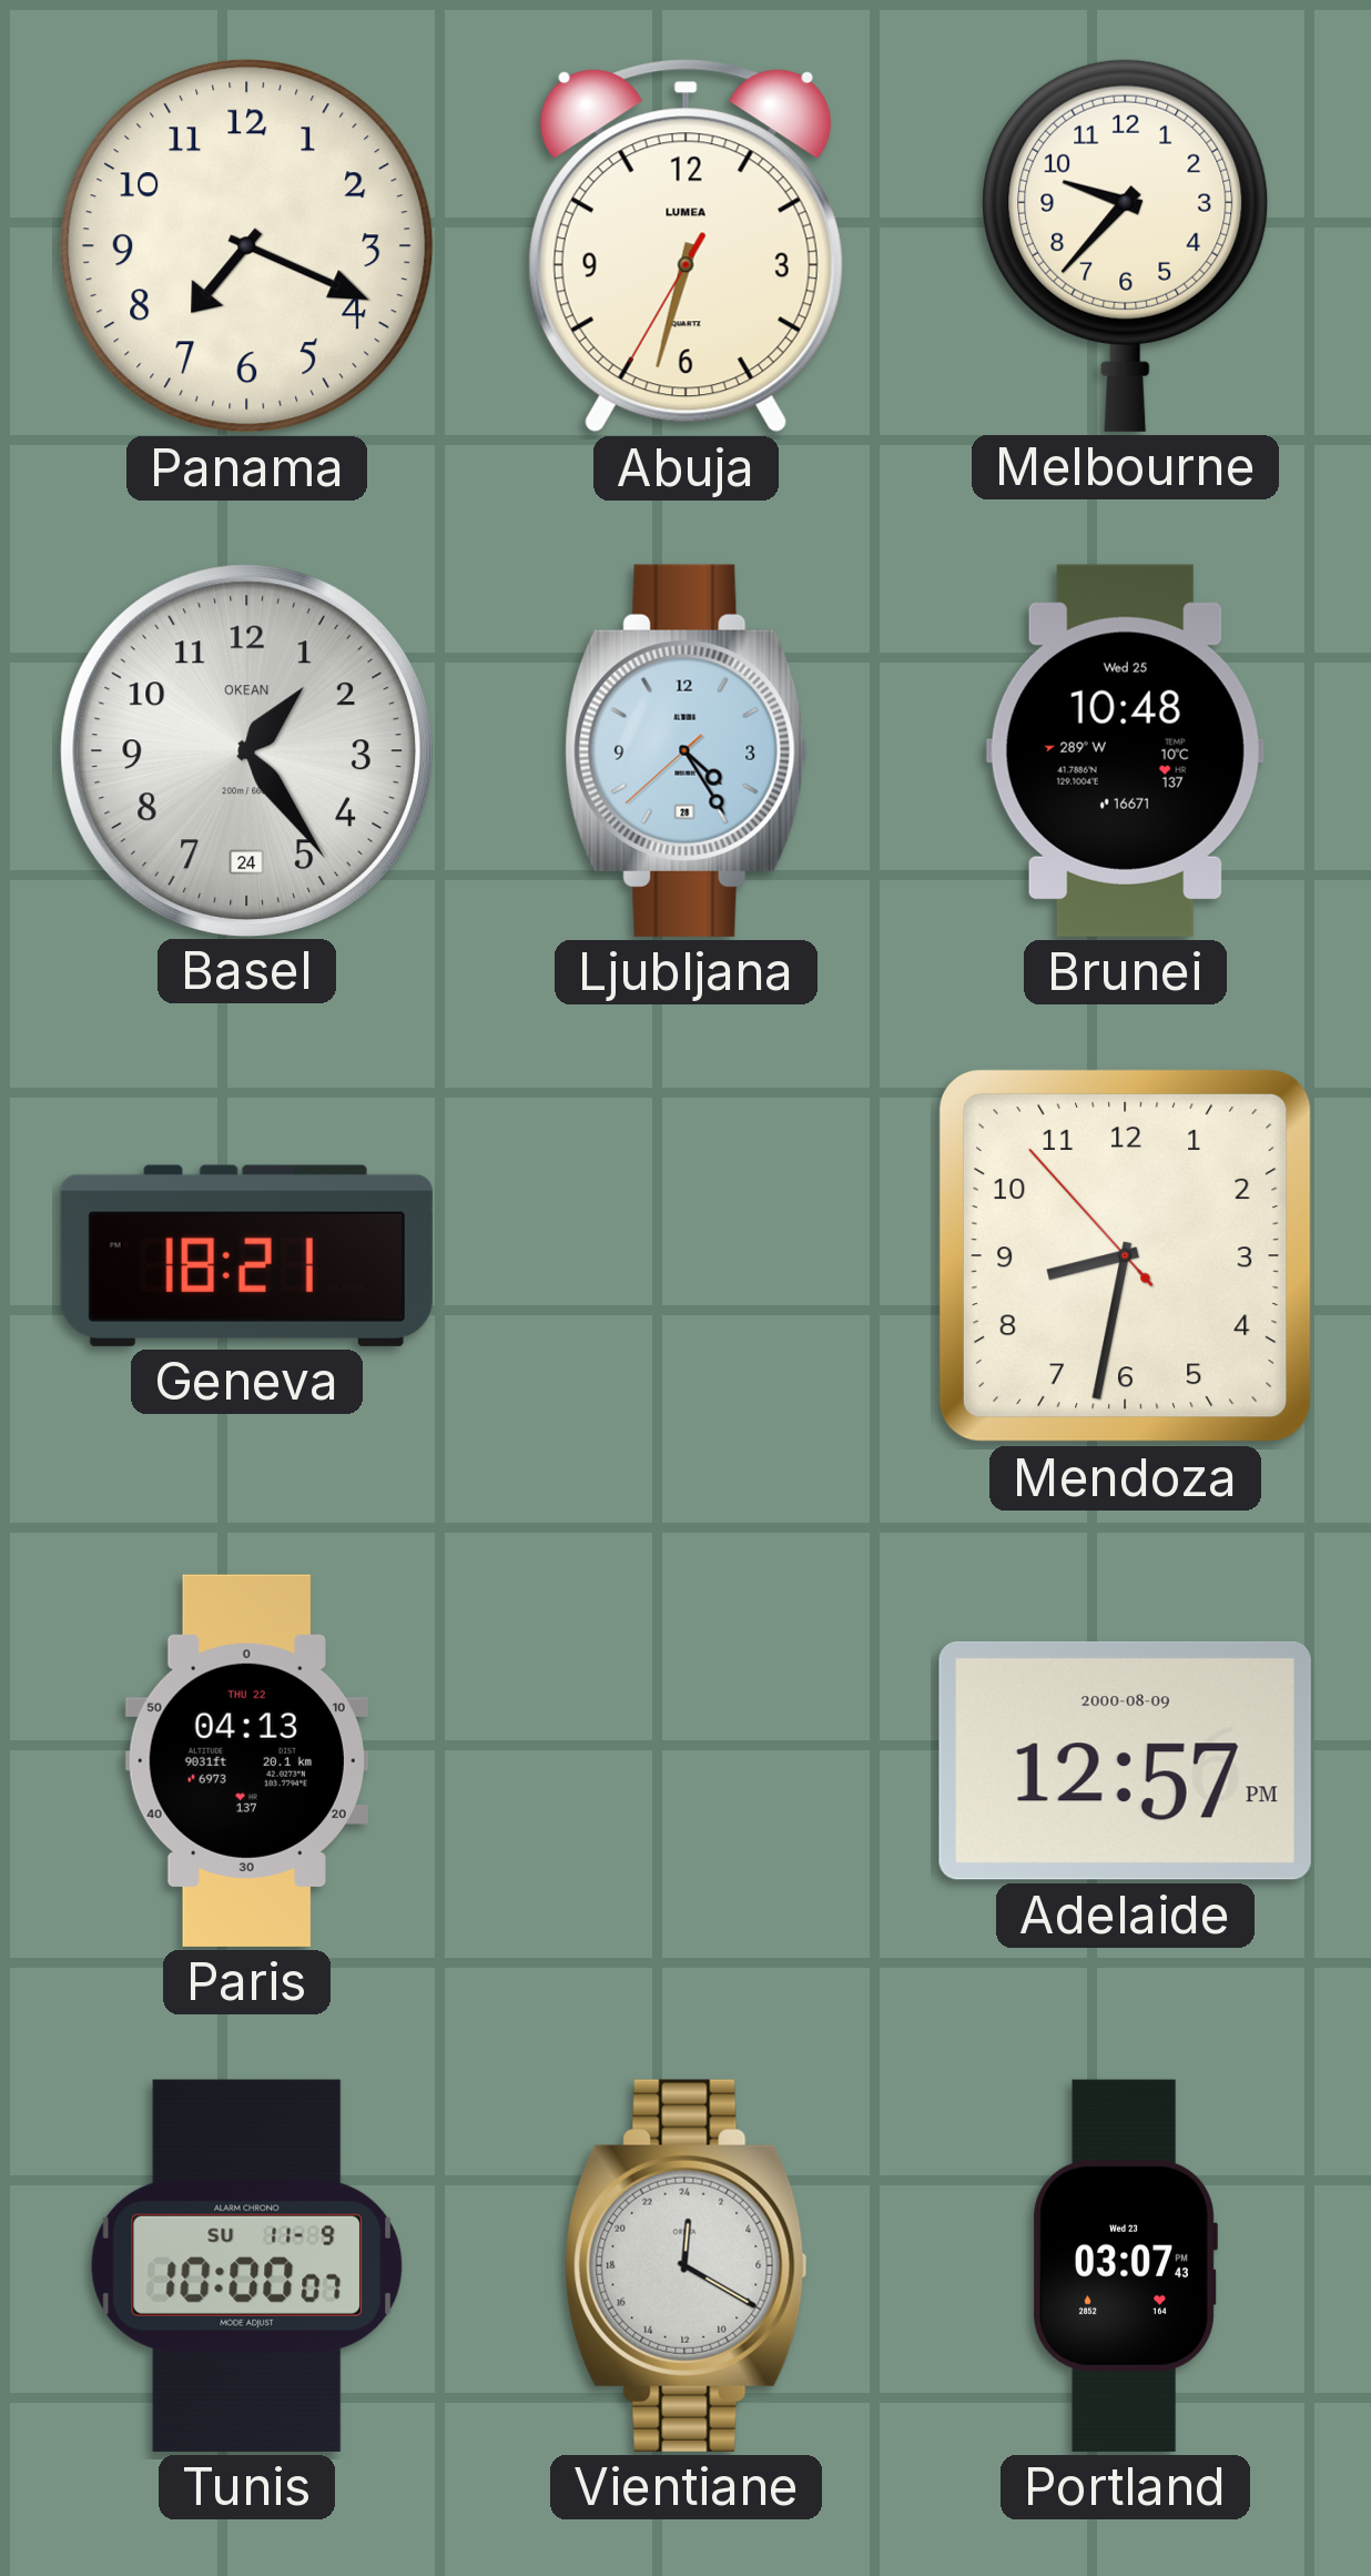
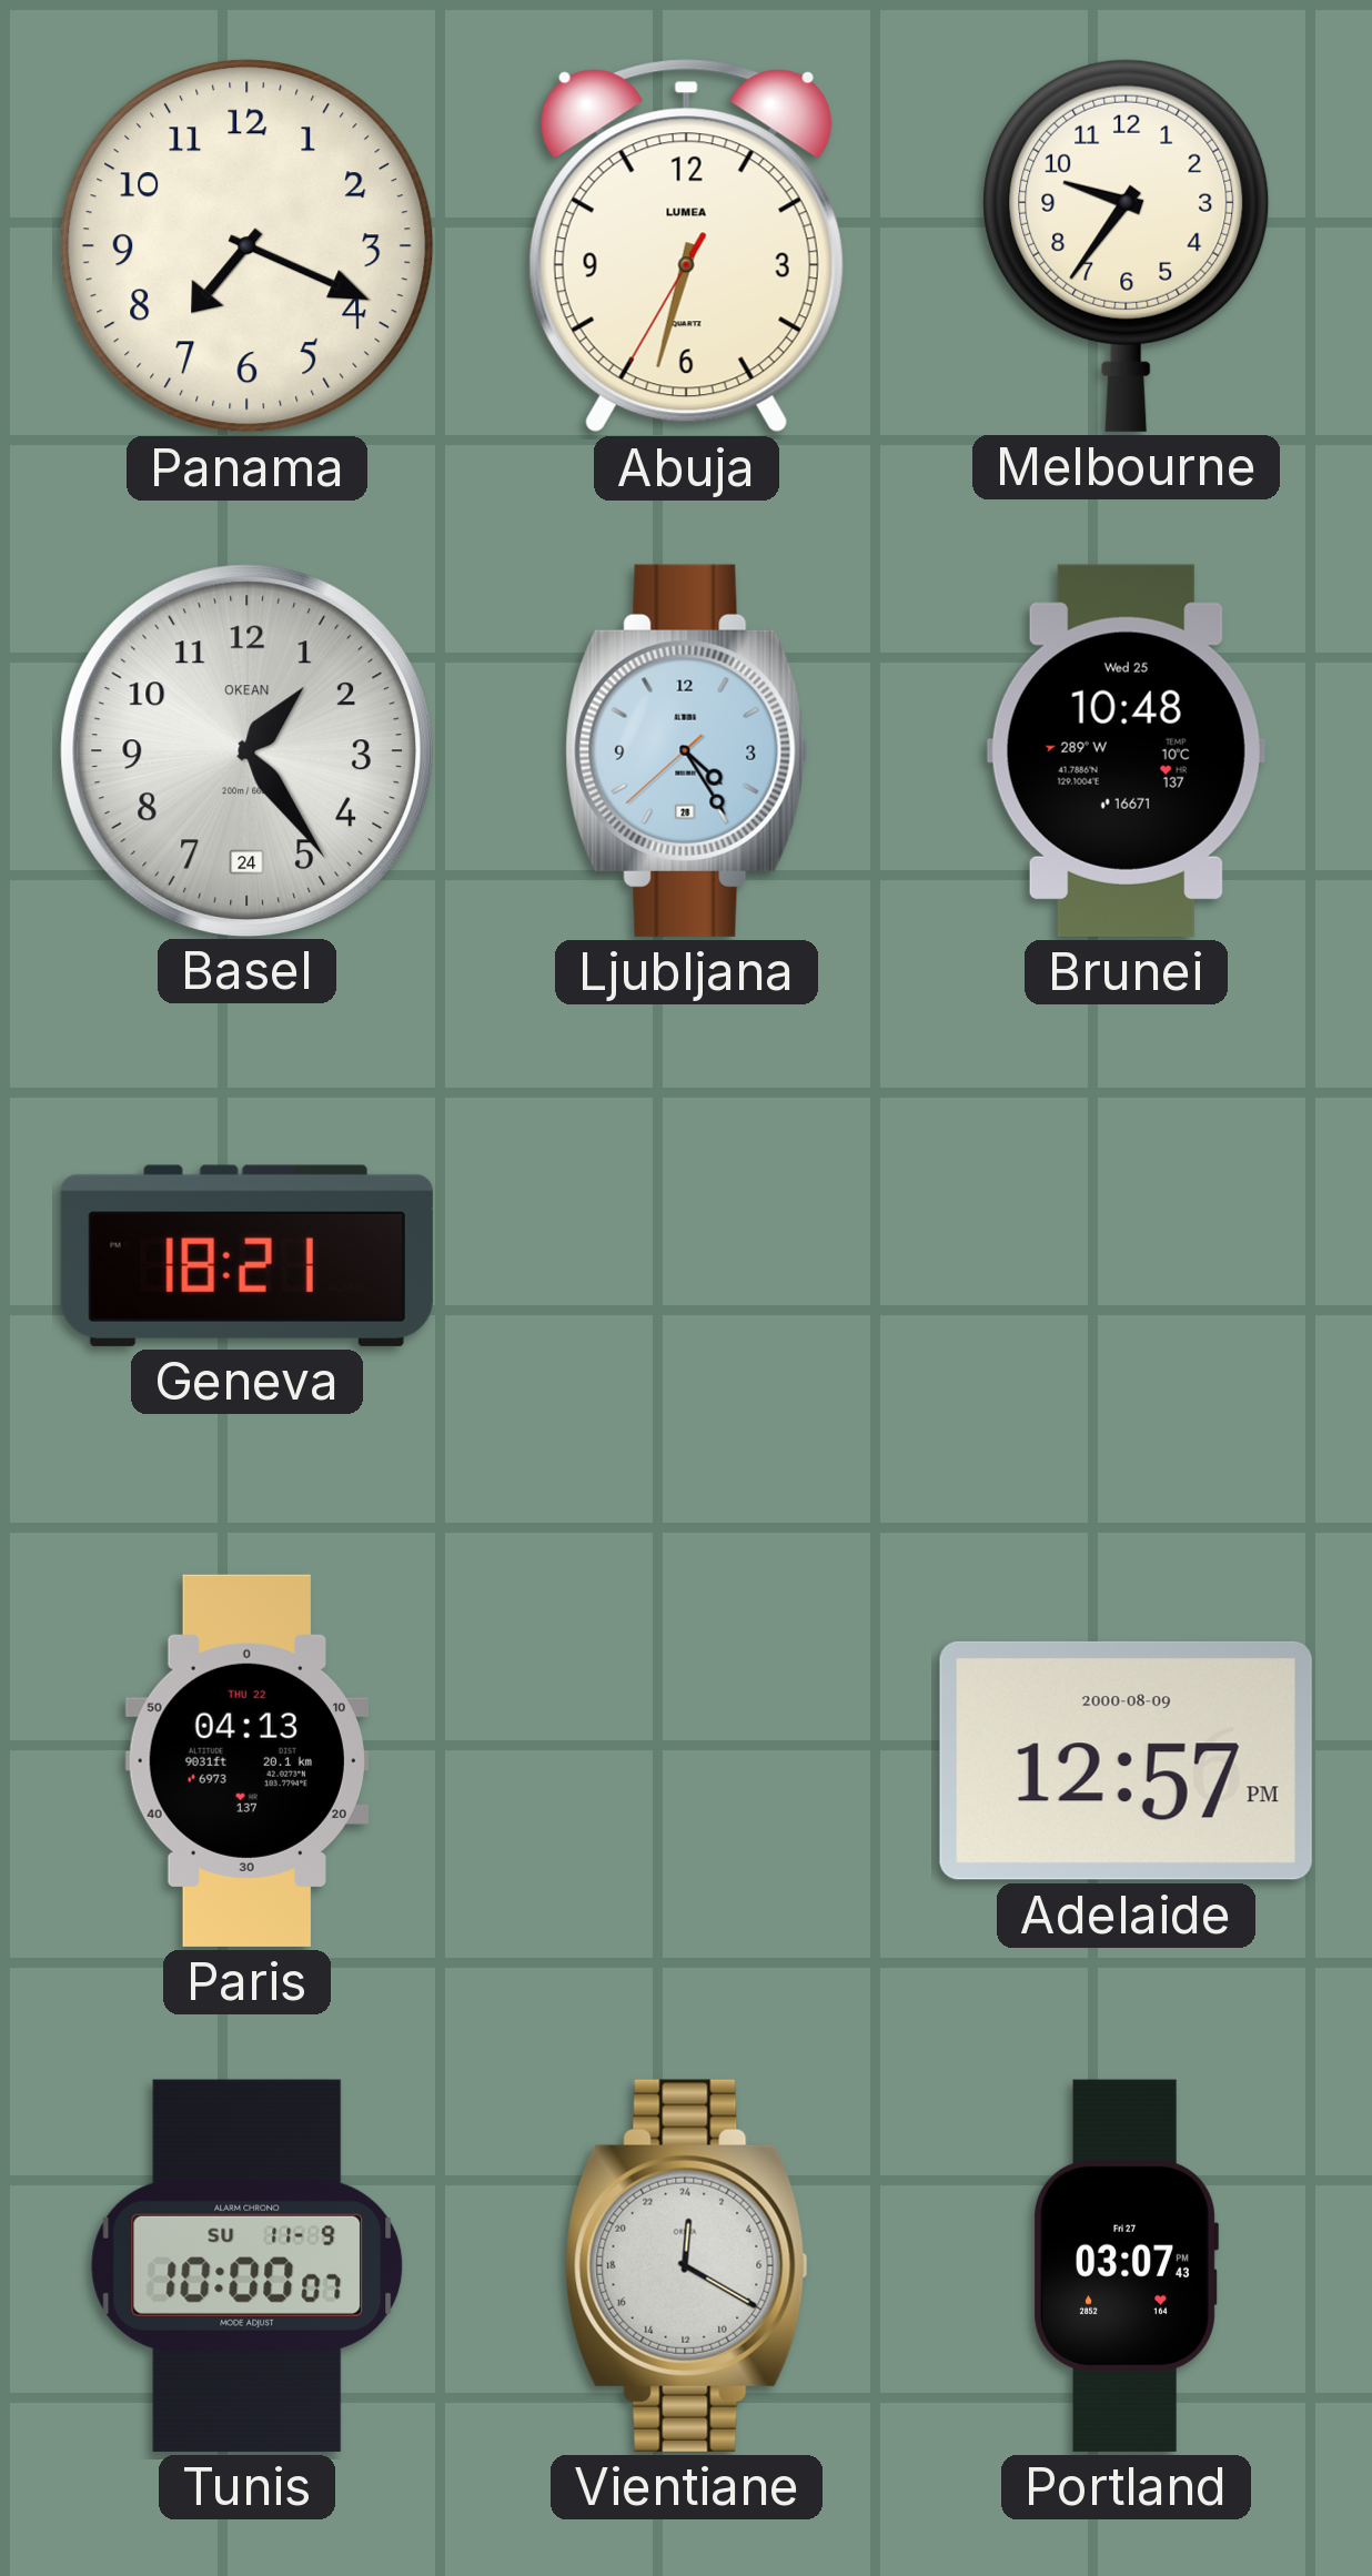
Melbourne: 9:37 -> 9:36
Mendoza: 8:31 -> none
Portland date: Wed 23 -> Fri 27
